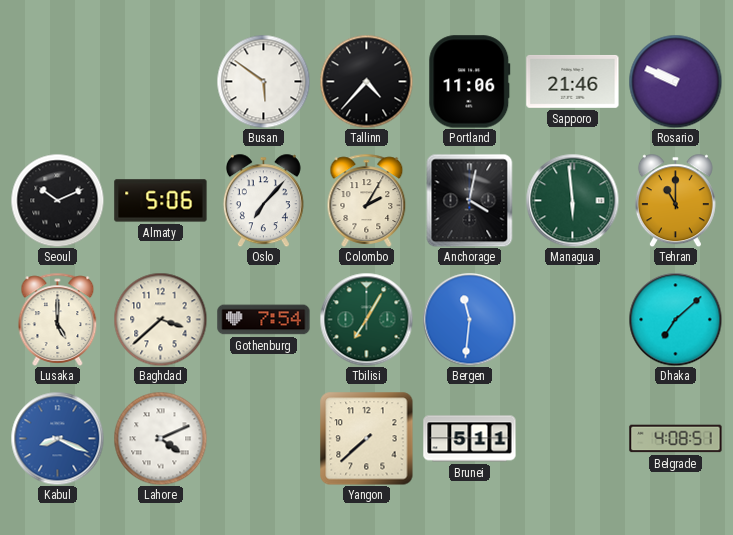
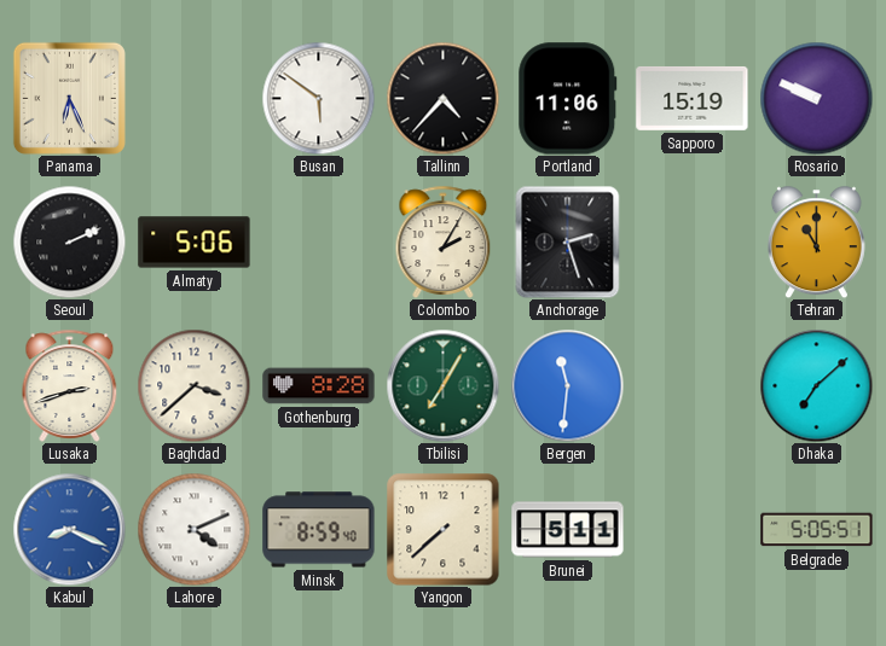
Panama: none -> 6:26
Sapporo: 21:46 -> 15:19
Seoul: 10:11 -> 2:11
Oslo: 7:07 -> none
Anchorage: 4:02 -> 2:27
Managua: 5:59 -> none
Lusaka: 5:00 -> 2:42
Gothenburg: 7:54 -> 8:28
Minsk: none -> 8:59
Belgrade: 4:08 -> 5:05
